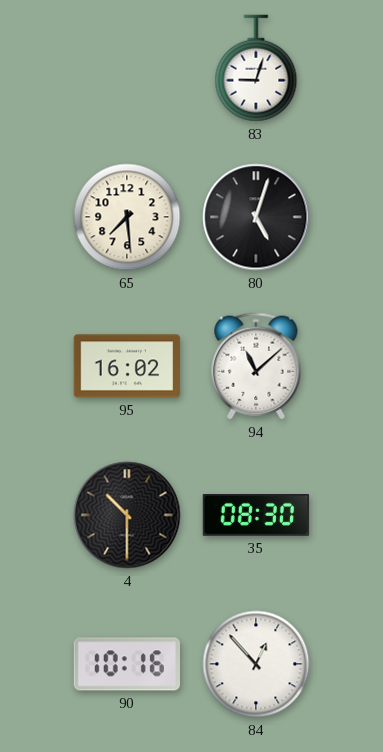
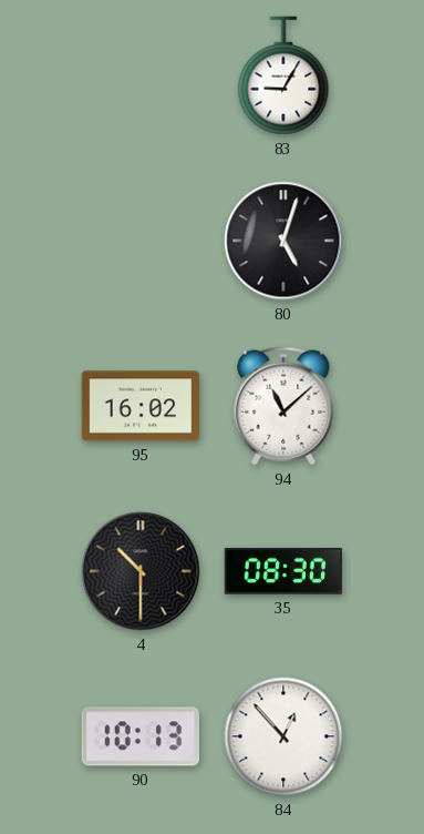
83: 9:03 -> 9:05
65: 7:29 -> none
90: 10:16 -> 10:13
